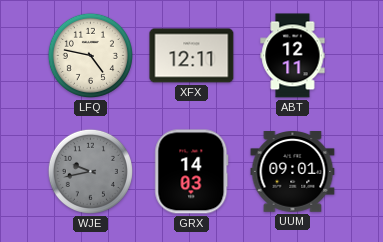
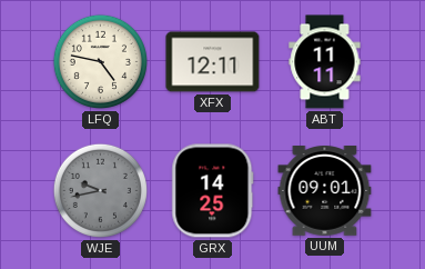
ABT: 12:11 -> 11:11
GRX: 14:03 -> 14:25
